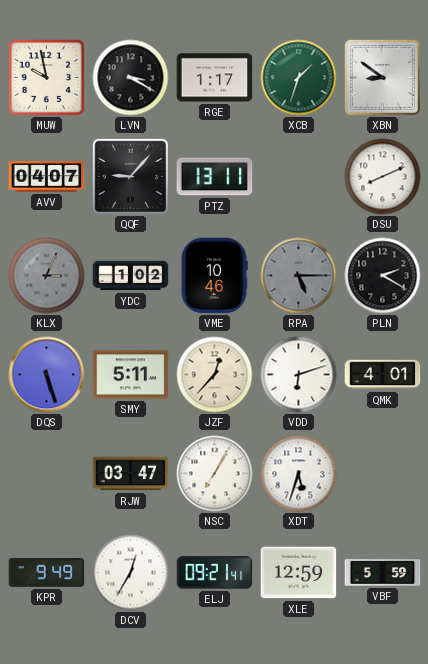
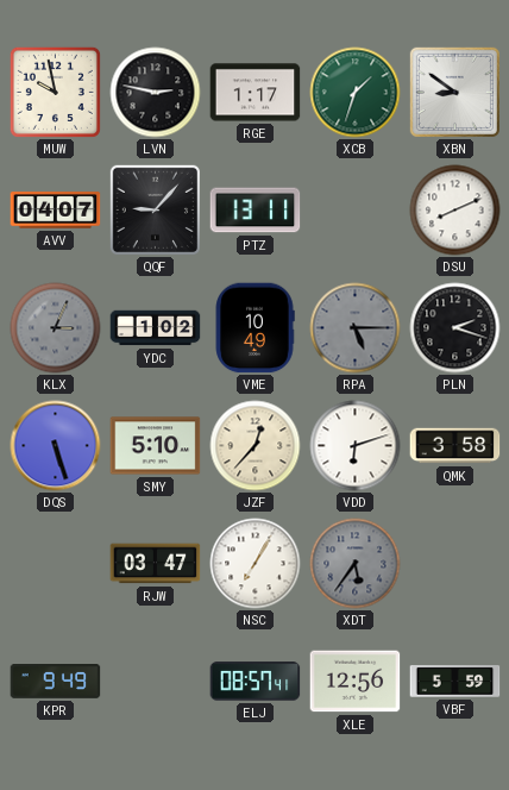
LVN: 3:20 -> 2:47
VME: 10:46 -> 10:49
PLN: 2:20 -> 2:18
SMY: 5:11 -> 5:10
QMK: 4:01 -> 3:58
XDT: 5:33 -> 5:36
XDT dial: white -> grey
DCV: 12:35 -> none
ELJ: 09:21 -> 08:57
XLE: 12:59 -> 12:56
